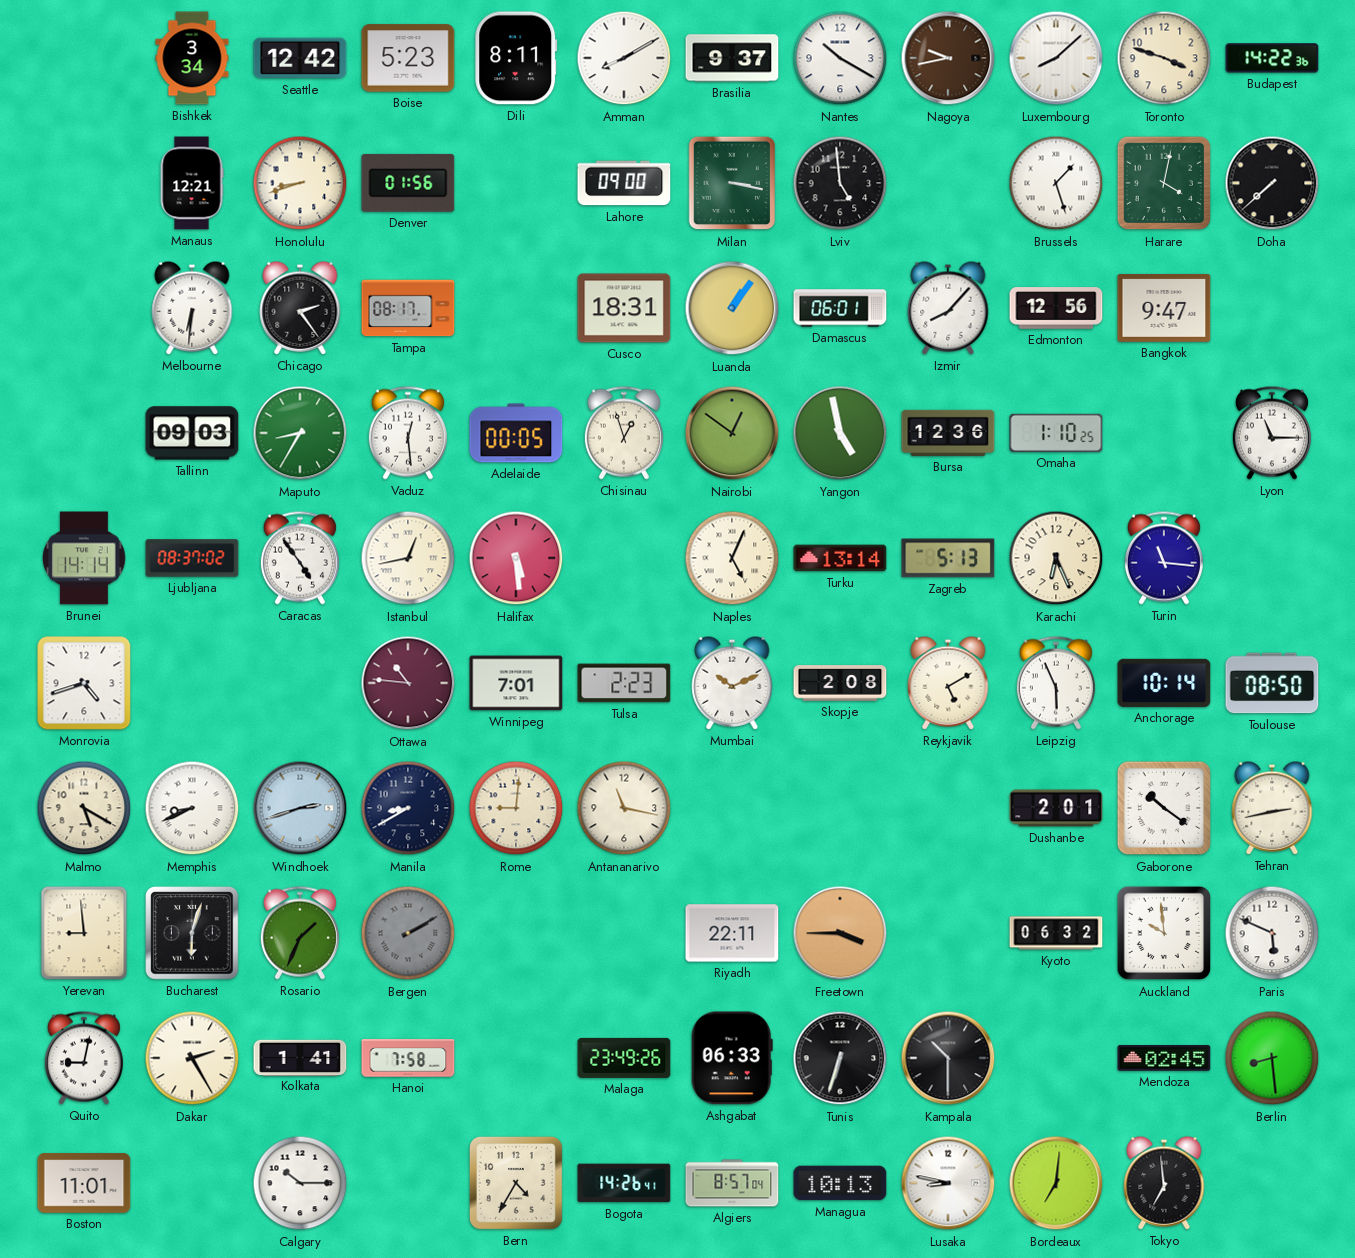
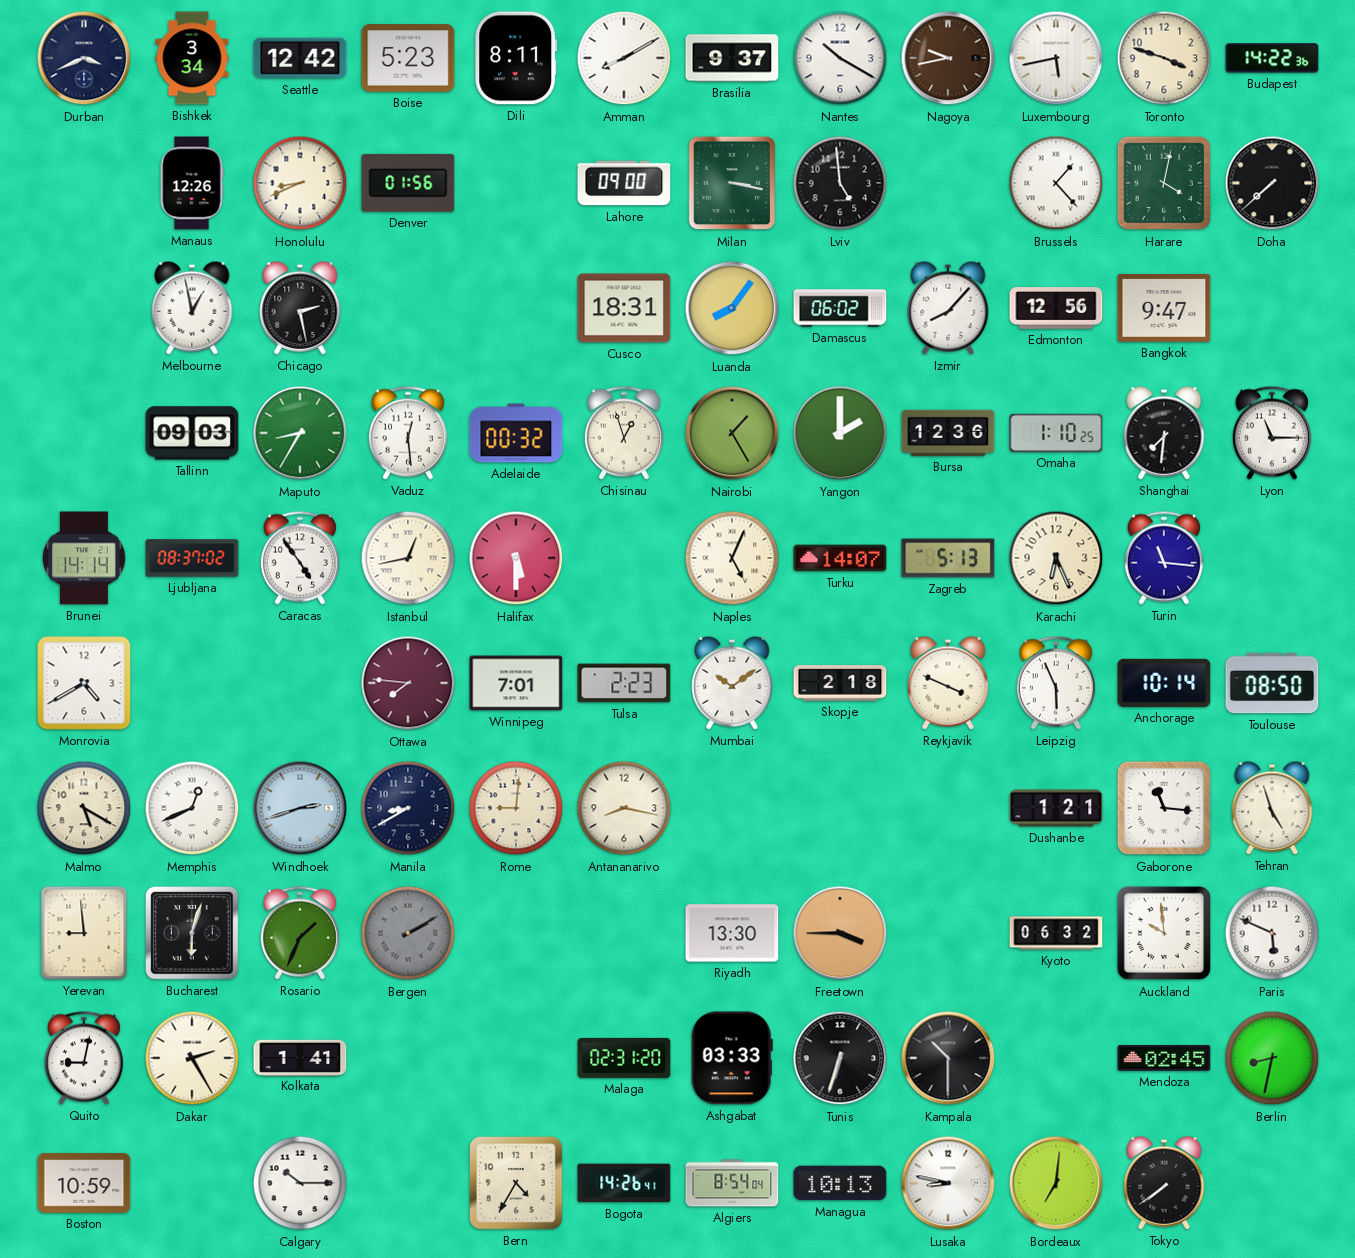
Durban: none -> 3:41
Luxembourg: 8:08 -> 5:43
Manaus: 12:21 -> 12:26
Honolulu: 8:42 -> 8:41
Brussels: 1:27 -> 1:23
Melbourne: 6:31 -> 12:58
Chicago: 2:24 -> 2:28
Tampa: 08:17 -> none
Luanda: 1:06 -> 8:06
Damascus: 06:01 -> 06:02
Adelaide: 00:05 -> 00:32
Nairobi: 12:51 -> 1:25
Yangon: 4:58 -> 2:00
Shanghai: none -> 7:31
Halifax: 5:29 -> 5:30
Turku: 13:14 -> 14:07
Monrovia: 4:42 -> 4:40
Ottawa: 10:46 -> 7:46
Mumbai: 10:11 -> 10:09
Skopje: 2:08 -> 2:18
Reykjavik: 5:10 -> 3:49
Memphis: 8:41 -> 12:41
Antananarivo: 11:17 -> 8:17
Dushanbe: 2:01 -> 1:21
Gaborone: 10:21 -> 11:16
Tehran: 2:43 -> 4:57
Riyadh: 22:11 -> 13:30
Hanoi: 7:58 -> none
Malaga: 23:49 -> 02:31
Ashgabat: 06:33 -> 03:33
Berlin: 8:29 -> 8:32
Boston: 11:01 -> 10:59
Algiers: 8:57 -> 8:54
Tokyo: 6:59 -> 7:39
